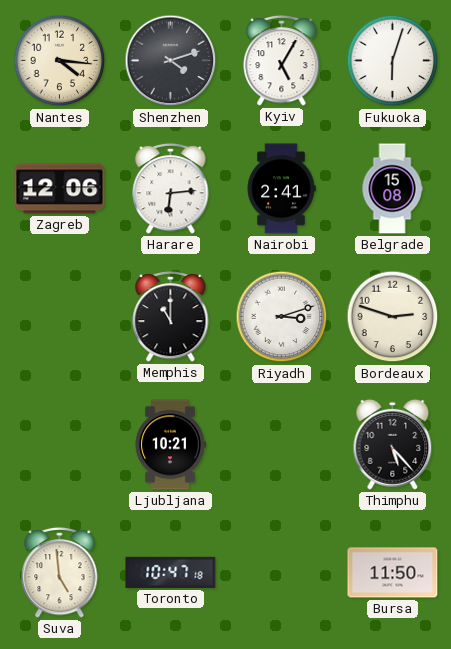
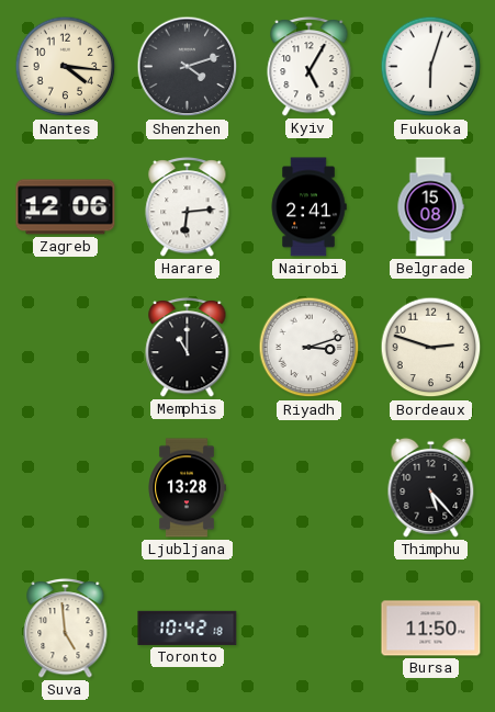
Ljubljana: 10:21 -> 13:28
Toronto: 10:47 -> 10:42
